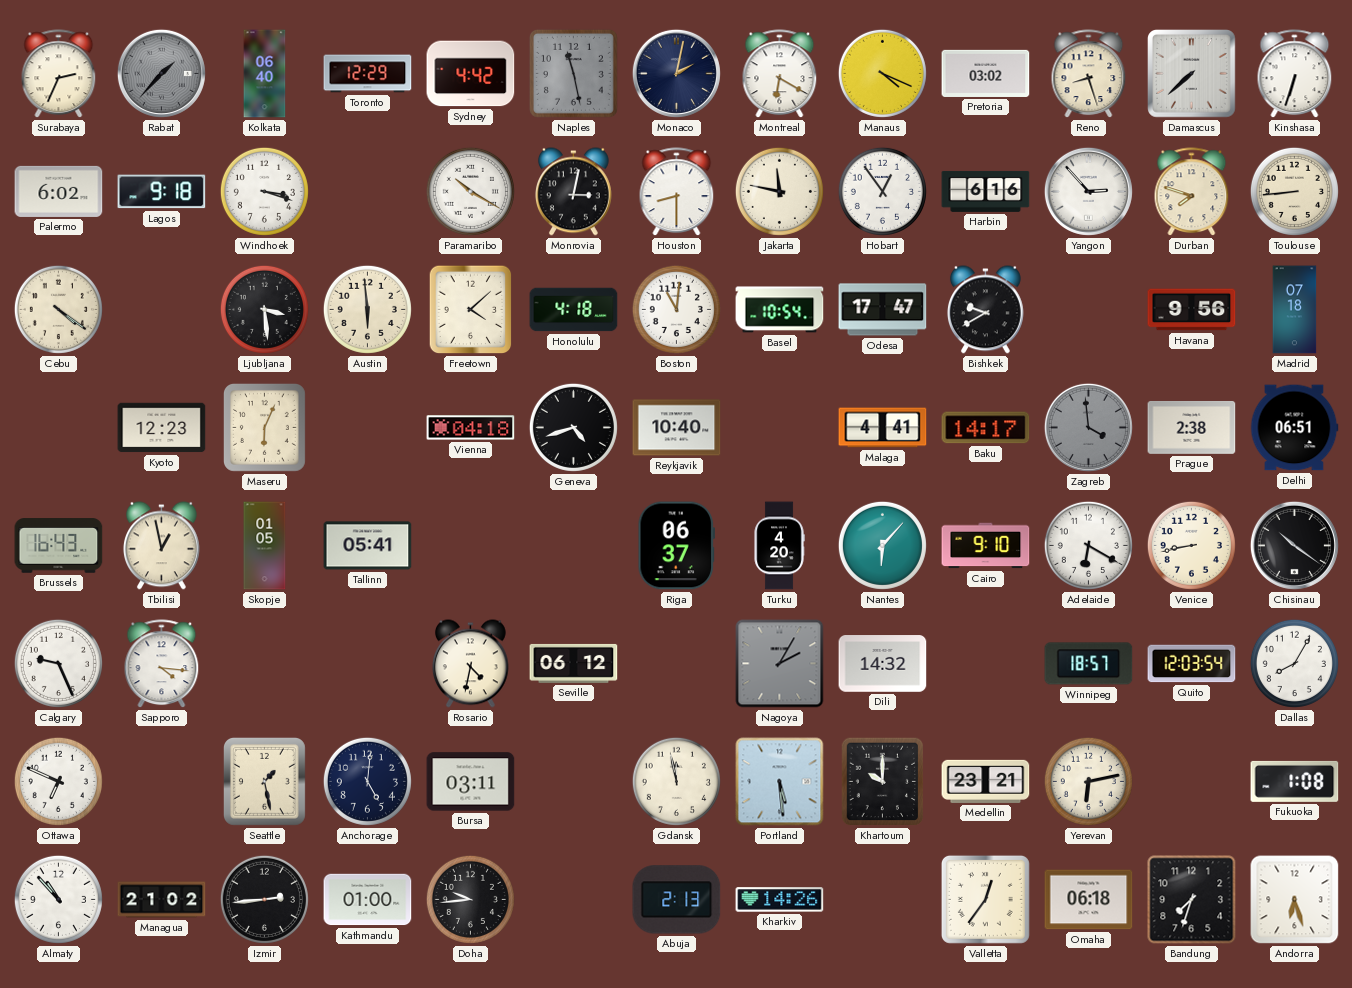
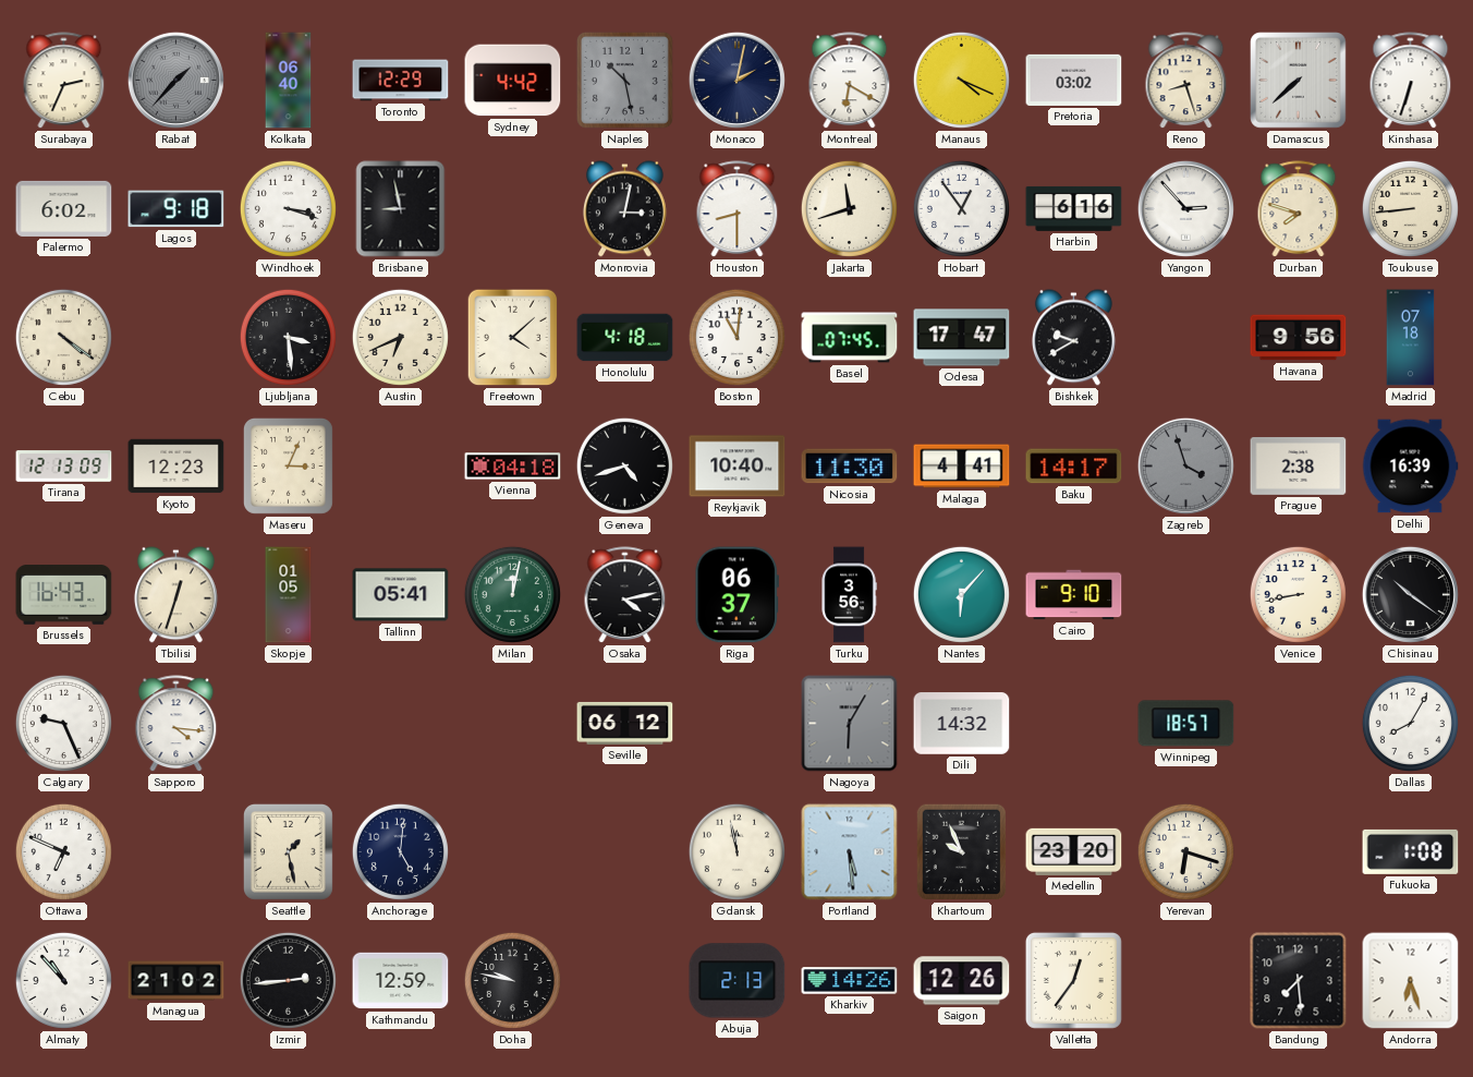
Naples: 11:28 -> 10:28
Brisbane: none -> 8:58
Paramaribo: 10:20 -> none
Jakarta: 11:47 -> 11:42
Austin: 5:59 -> 6:41
Basel: 10:54 -> 07:45
Tirana: none -> 12:13
Maseru: 6:04 -> 3:04
Nicosia: none -> 11:30
Zagreb: 3:59 -> 3:57
Delhi: 06:51 -> 16:39
Tbilisi: 12:58 -> 12:33
Milan: none -> 12:02
Osaka: none -> 4:13
Turku: 4:20 -> 3:56
Adelaide: 6:20 -> none
Rosario: 4:32 -> none
Nagoya: 2:05 -> 6:05
Quito: 12:03 -> none
Bursa: 03:11 -> none
Khartoum: 10:00 -> 9:56
Medellin: 23:21 -> 23:20
Yerevan: 6:13 -> 6:18
Kathmandu: 01:00 -> 12:59
Doha: 9:44 -> 9:47
Saigon: none -> 12:26
Omaha: 06:18 -> none
Bandung: 7:33 -> 7:29
